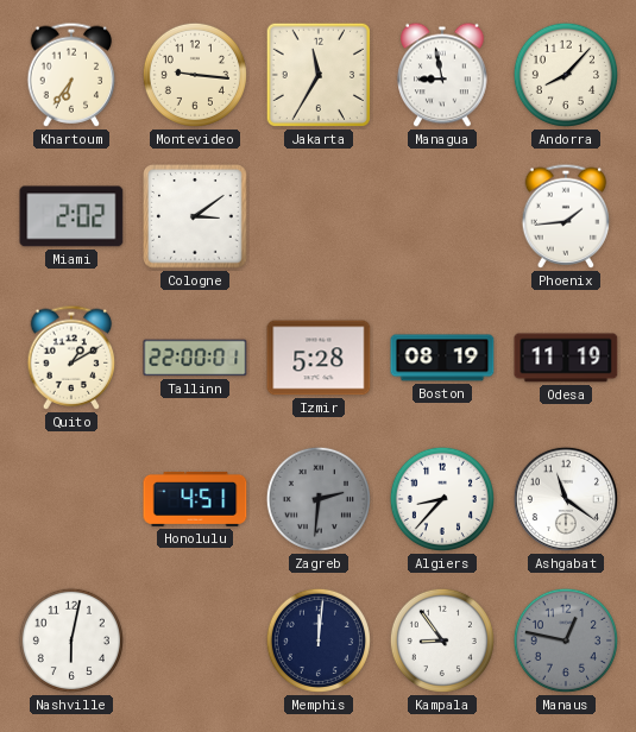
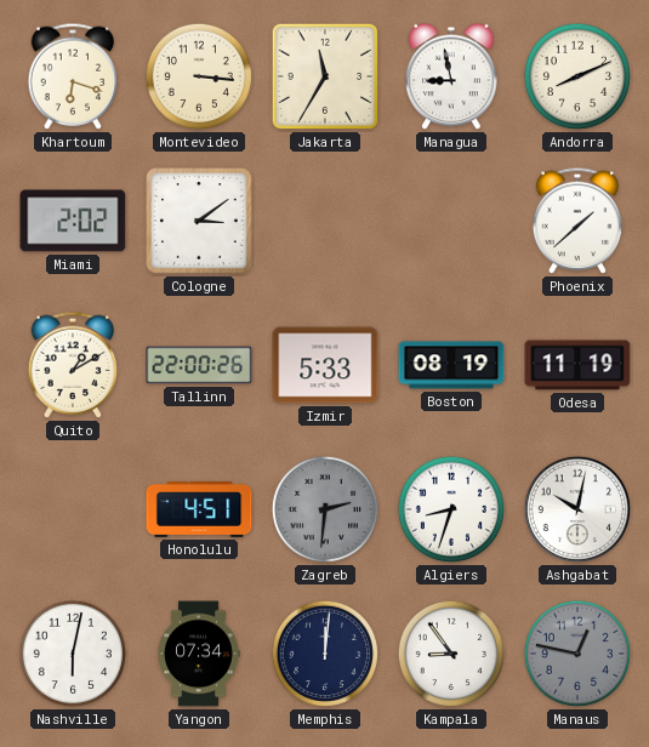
Khartoum: 6:36 -> 6:18
Montevideo: 9:16 -> 3:16
Andorra: 8:07 -> 8:11
Phoenix: 1:44 -> 1:38
Tallinn: 22:00:01 -> 22:00:26
Izmir: 5:28 -> 5:33
Algiers: 8:37 -> 8:33
Ashgabat: 11:21 -> 10:02
Yangon: none -> 07:34
